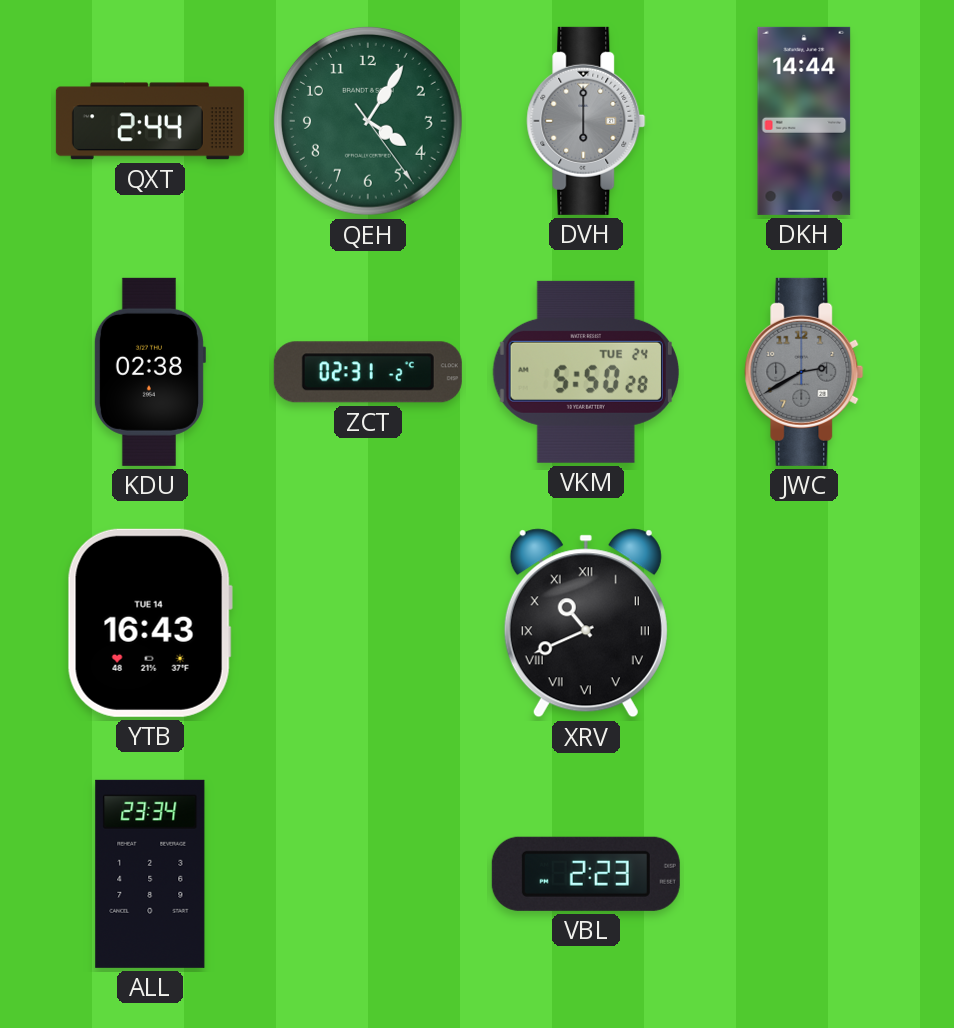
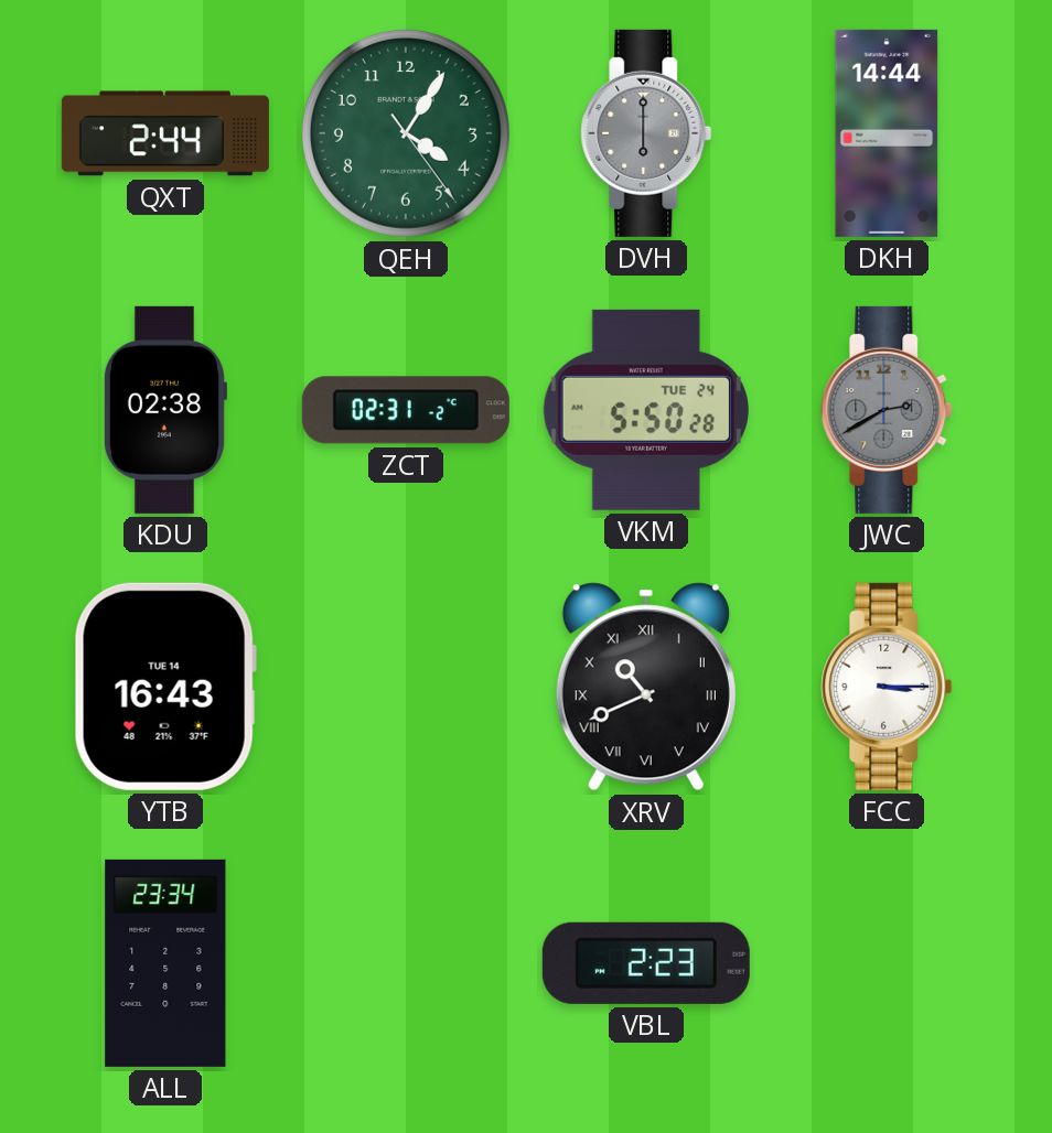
FCC: none -> 3:15
